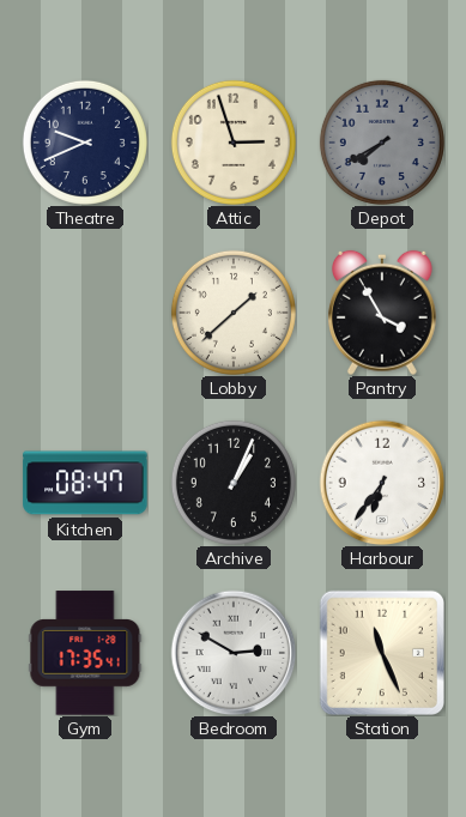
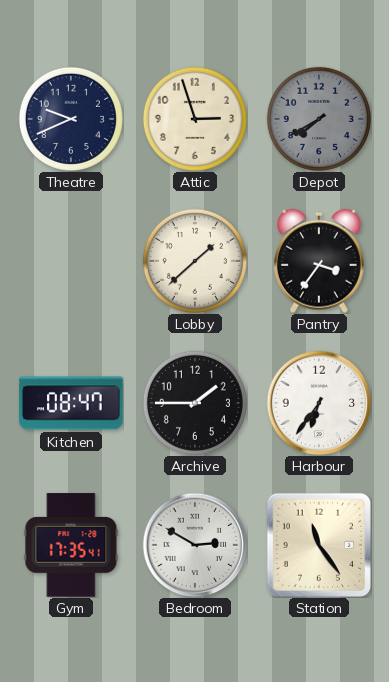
Pantry: 3:55 -> 3:36
Archive: 1:04 -> 1:45
Station: 11:26 -> 11:24
